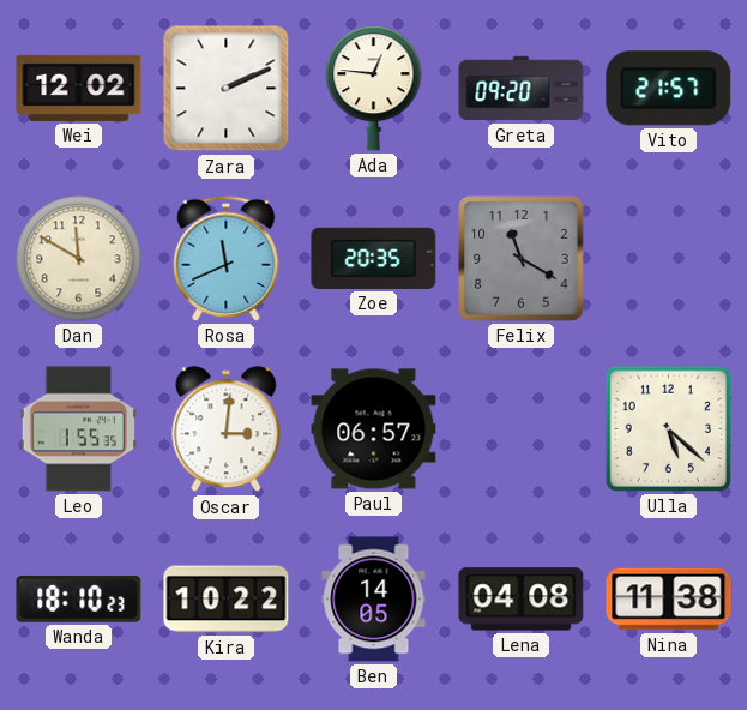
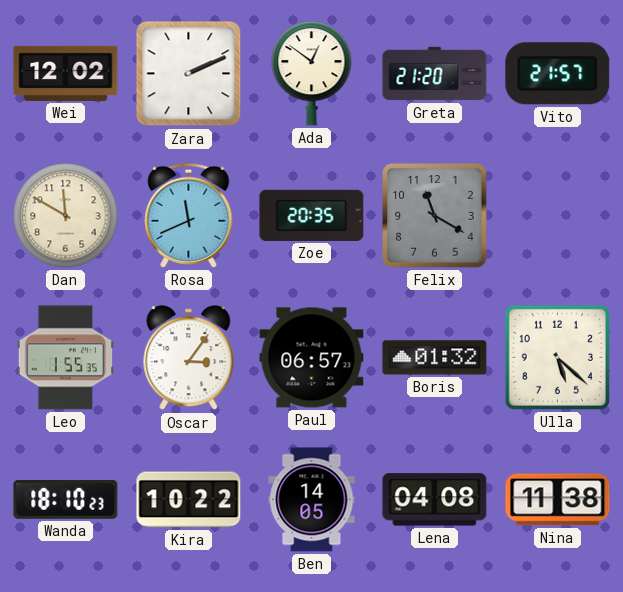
Ada: 12:46 -> 12:51
Greta: 09:20 -> 21:20
Oscar: 3:01 -> 3:06
Boris: none -> 01:32
